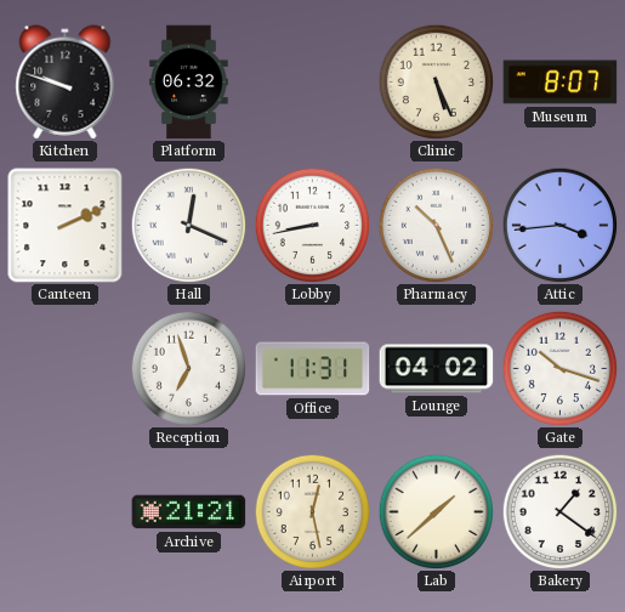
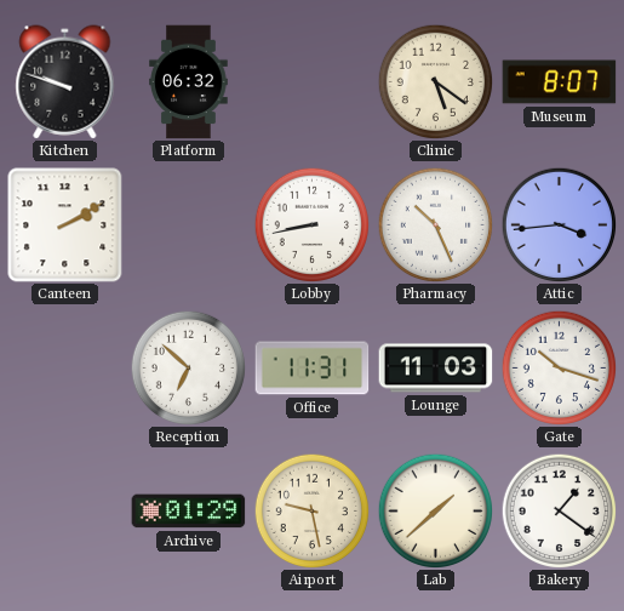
Clinic: 5:26 -> 5:21
Canteen: 2:11 -> 2:10
Hall: 12:19 -> none
Reception: 6:57 -> 6:52
Lounge: 04:02 -> 11:03
Archive: 21:21 -> 01:29
Airport: 12:28 -> 9:28
